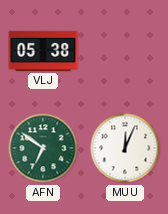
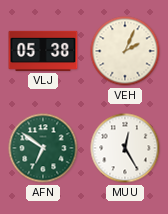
VEH: none -> 2:04
MUU: 12:04 -> 12:25
